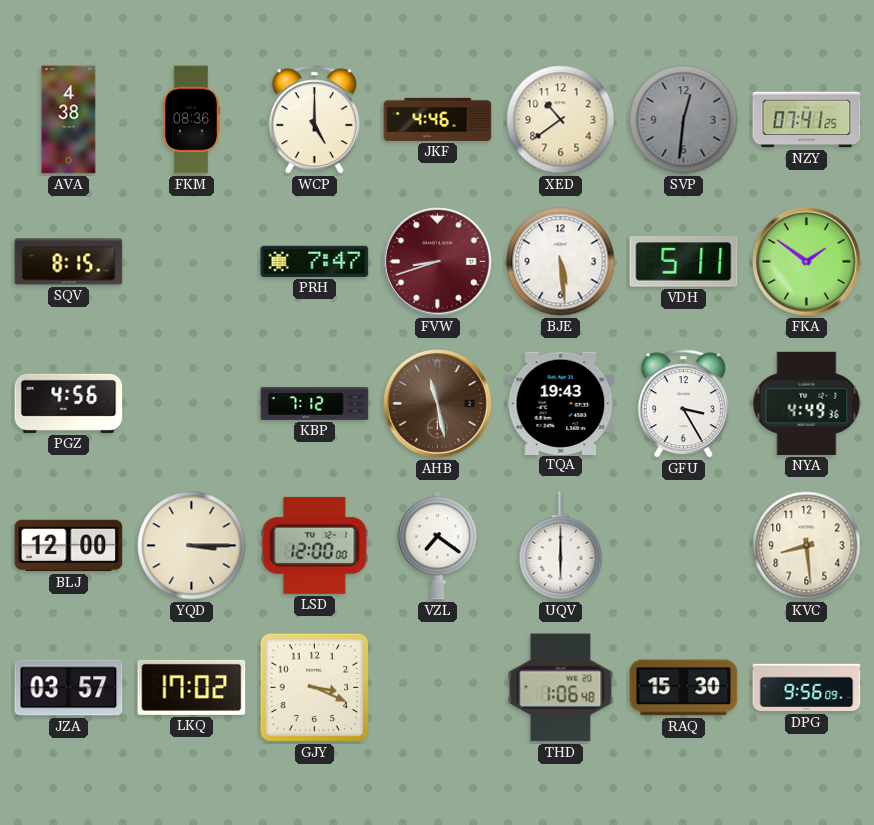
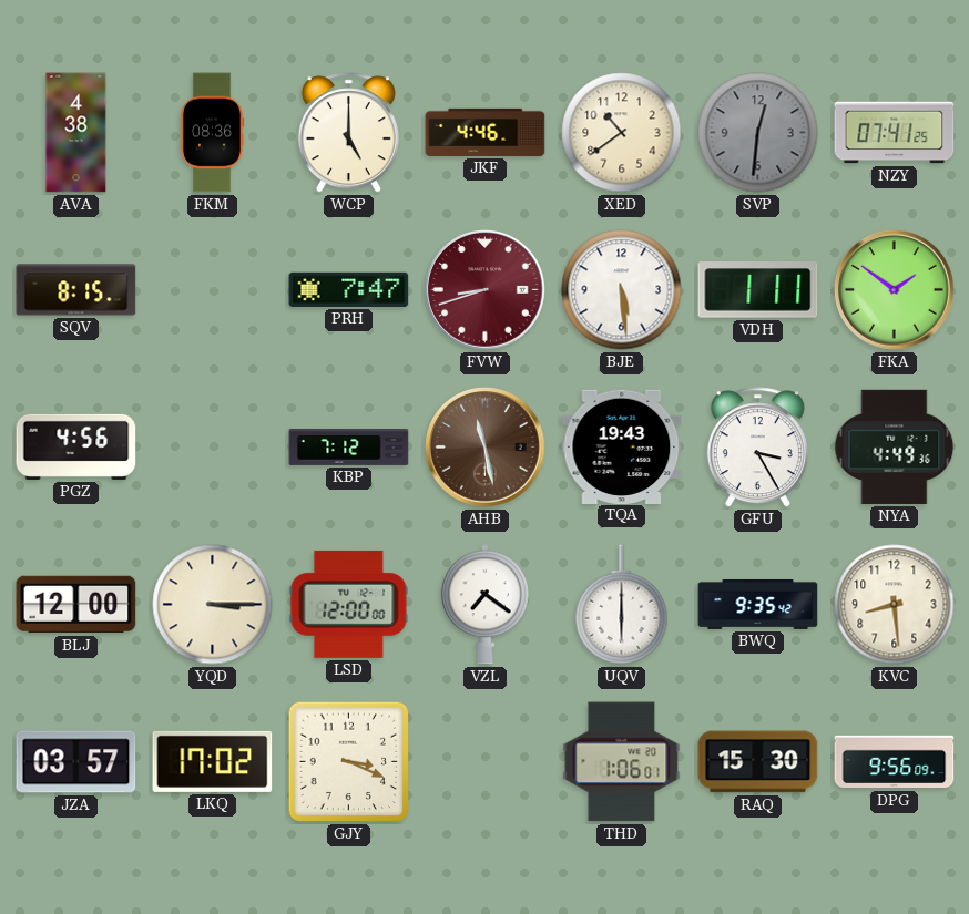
VDH: 5:11 -> 1:11
BWQ: none -> 9:35
THD: 1:06:48 -> 1:06:01
